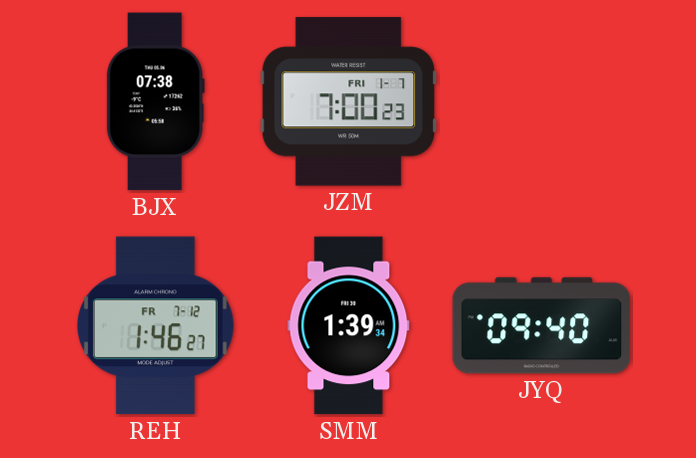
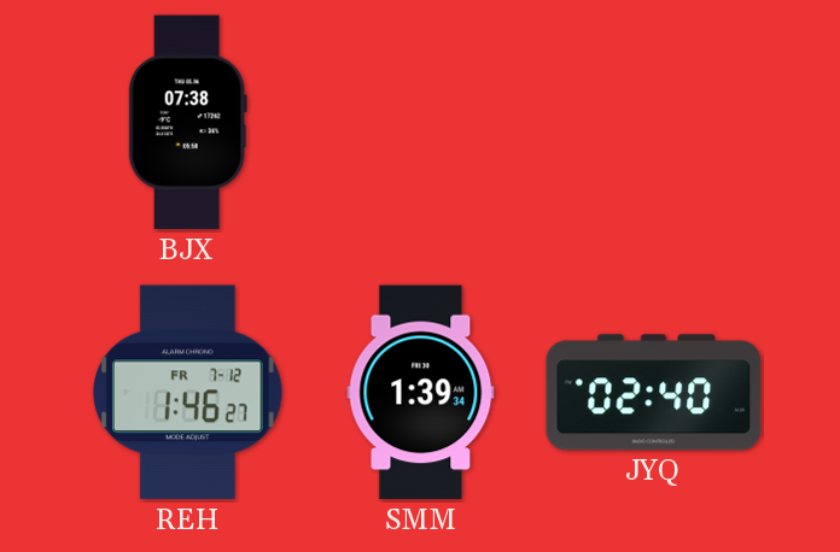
JZM: 7:00 -> none
JYQ: 09:40 -> 02:40
